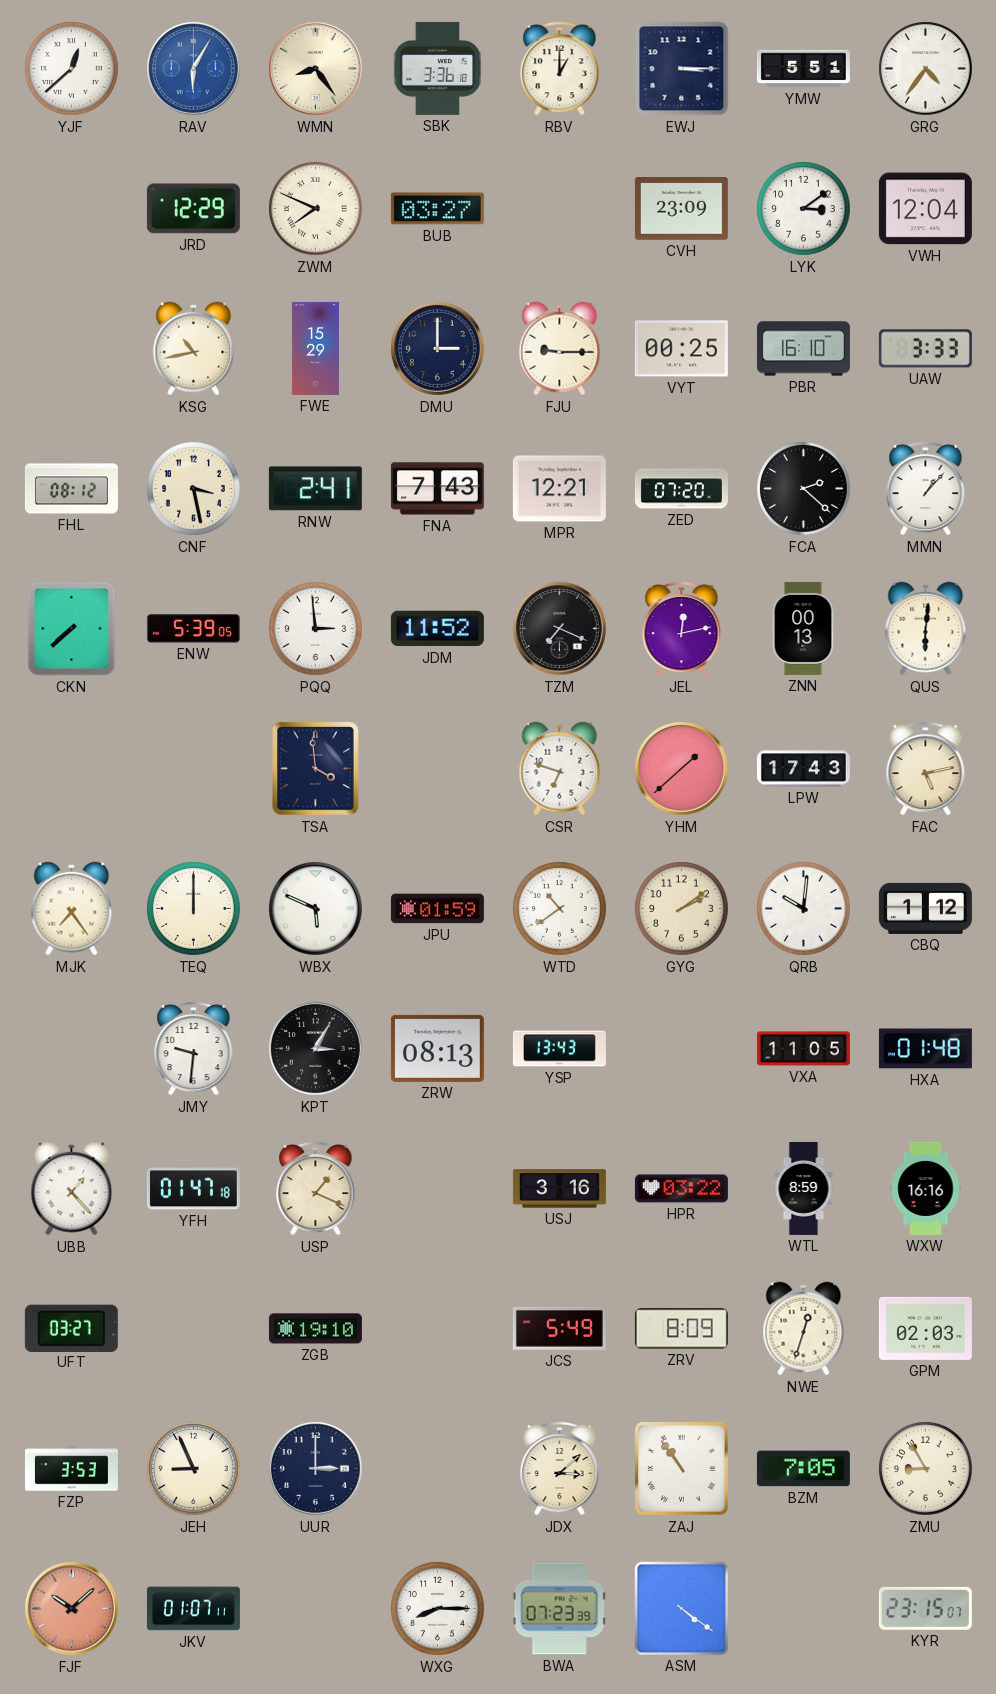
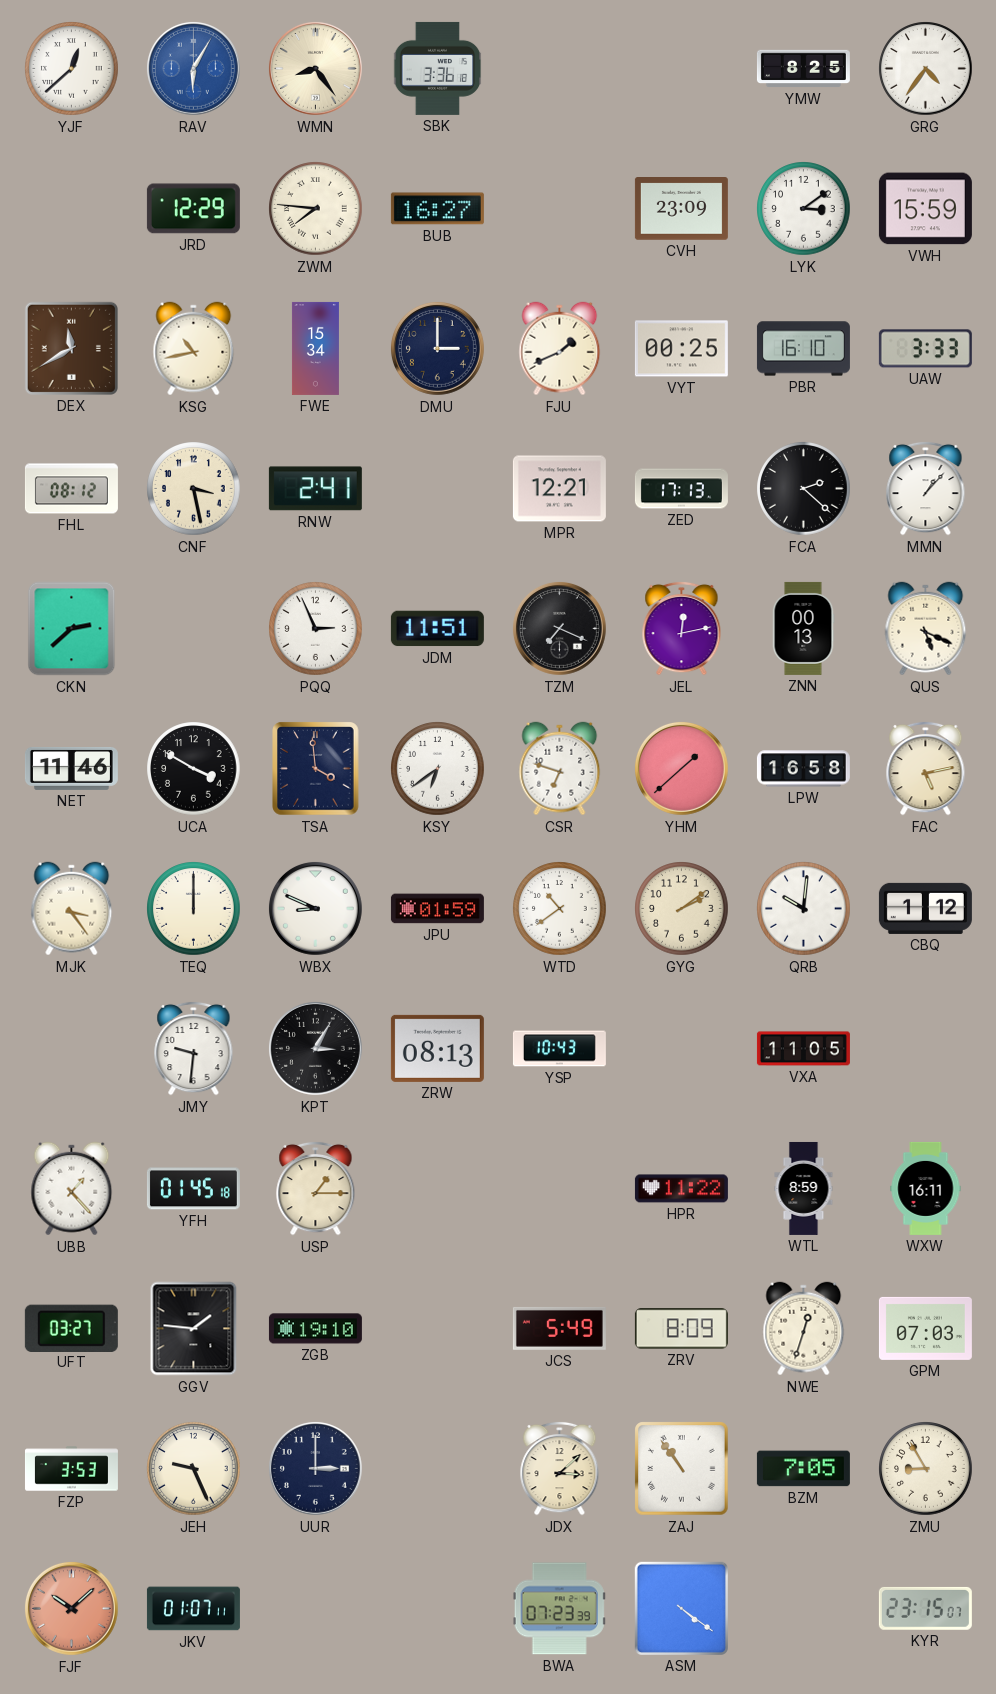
RBV: 1:00 -> none
EWJ: 3:15 -> none
YMW: 5:51 -> 8:25
ZWM: 7:49 -> 7:46
BUB: 03:27 -> 16:27
VWH: 12:04 -> 15:59
DEX: none -> 11:40
FWE: 15:29 -> 15:34
FJU: 9:15 -> 1:41
FNA: 7:43 -> none
ZED: 07:20 -> 17:13
CKN: 7:38 -> 2:38
ENW: 5:39 -> none
PQQ: 2:59 -> 2:56
JDM: 11:52 -> 11:51
QUS: 6:01 -> 5:19
NET: none -> 11:46
UCA: none -> 3:50
KSY: none -> 6:39
LPW: 17:43 -> 16:58
MJK: 7:24 -> 3:24
WBX: 5:49 -> 8:49
YSP: 13:43 -> 10:43
HXA: 01:48 -> none
YFH: 01:47 -> 01:45
USP: 1:19 -> 1:15
USJ: 3:16 -> none
HPR: 03:22 -> 11:22
WXW: 16:16 -> 16:11
GGV: none -> 1:46
GPM: 02:03 -> 07:03
JEH: 8:56 -> 9:26
WXG: 8:15 -> none
